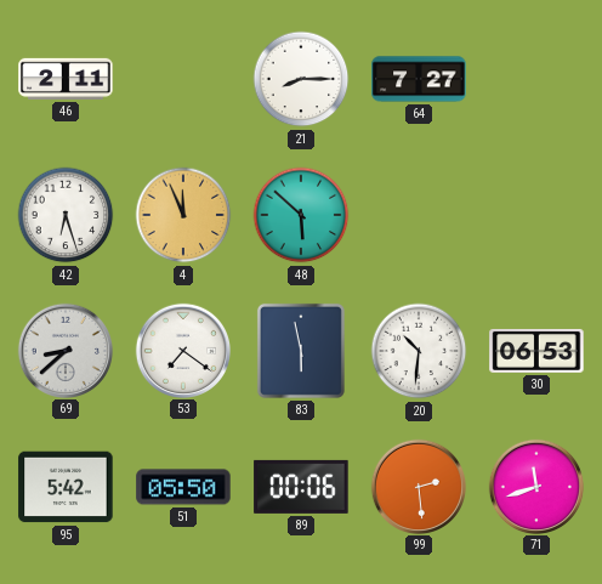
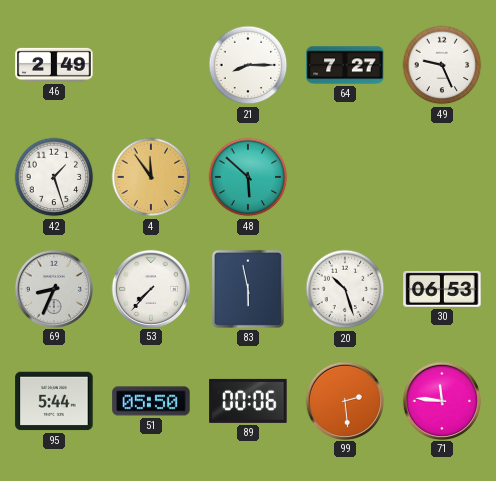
46: 2:11 -> 2:49
49: none -> 9:26
42: 6:27 -> 1:27
4: 11:56 -> 11:54
69: 8:38 -> 8:34
53: 7:21 -> 7:37
20: 10:31 -> 10:27
95: 5:42 -> 5:44
71: 11:42 -> 11:46
